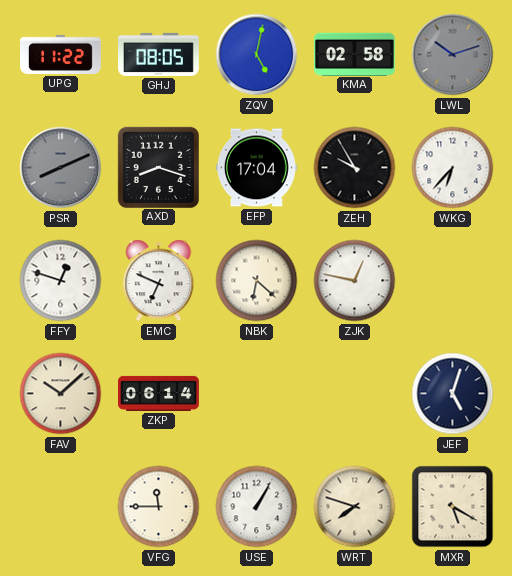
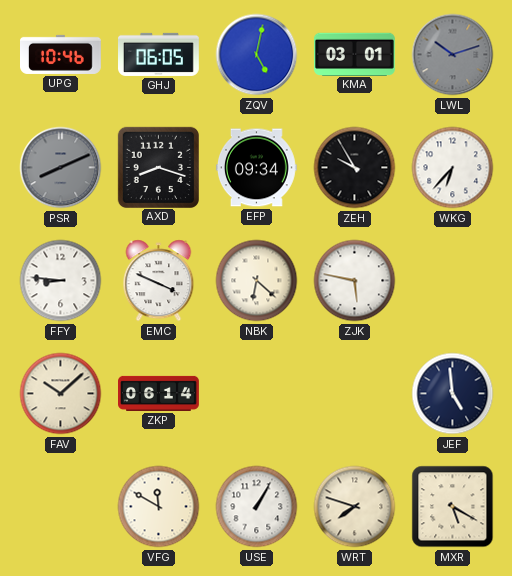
UPG: 11:22 -> 10:46
GHJ: 08:05 -> 06:05
KMA: 02:58 -> 03:01
EFP: 17:04 -> 09:34
FFY: 12:48 -> 8:46
EMC: 6:49 -> 3:49
ZJK: 12:47 -> 5:47
JEF: 5:03 -> 4:59
VFG: 11:45 -> 11:50
